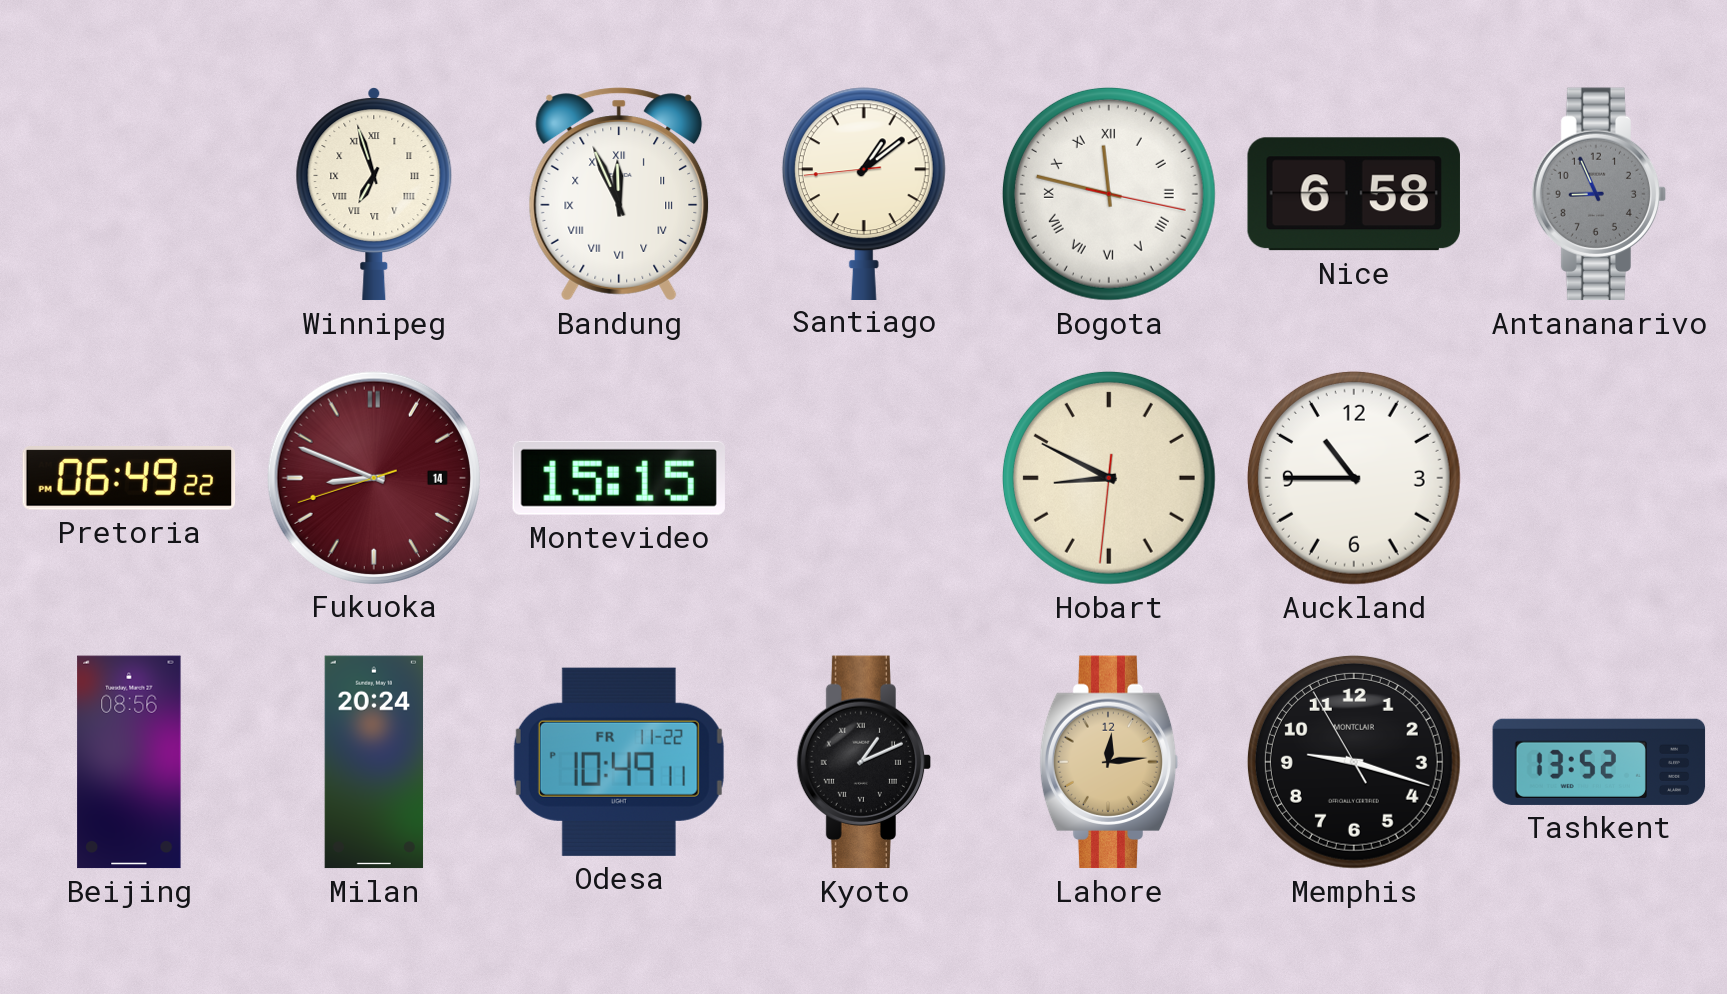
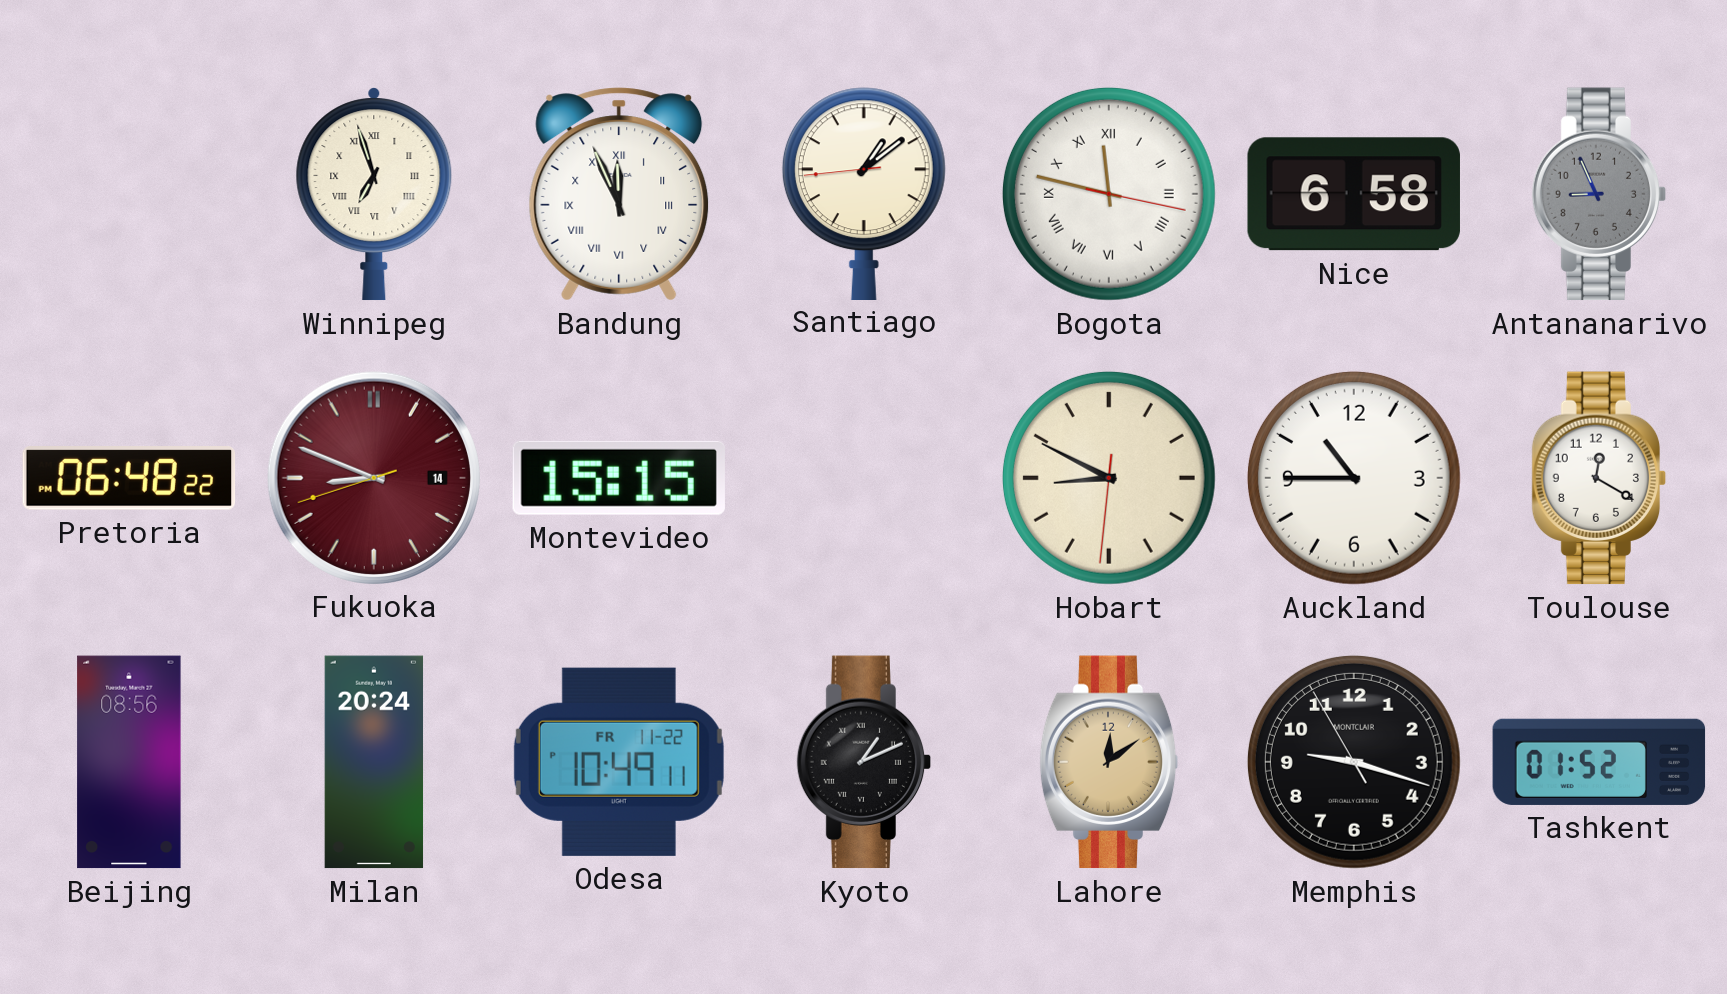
Pretoria: 06:49 -> 06:48
Toulouse: none -> 12:20
Lahore: 12:14 -> 12:09
Tashkent: 13:52 -> 01:52
